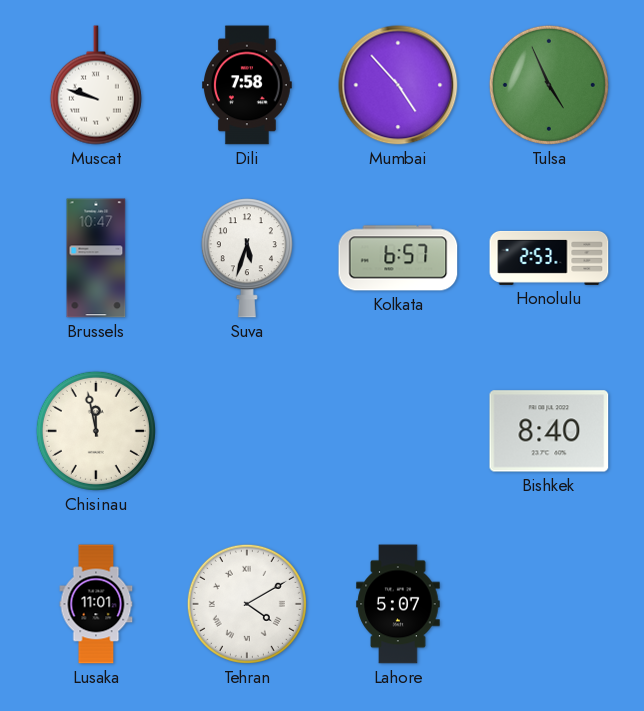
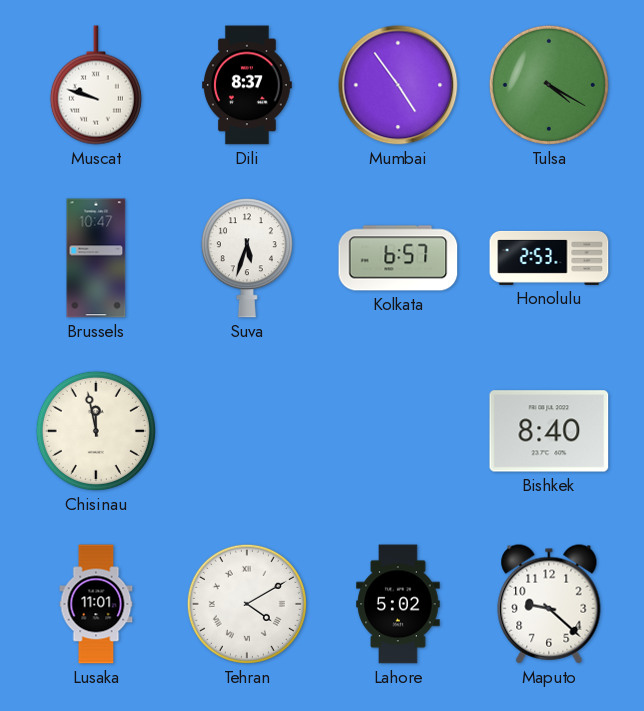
Dili: 7:58 -> 8:37
Mumbai: 4:53 -> 4:54
Tulsa: 4:56 -> 4:20
Lahore: 5:07 -> 5:02
Maputo: none -> 9:22
